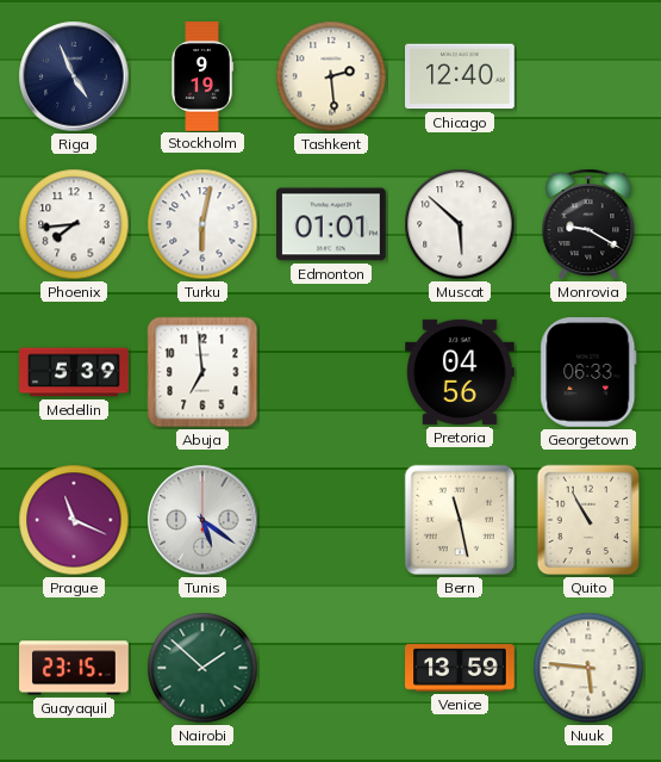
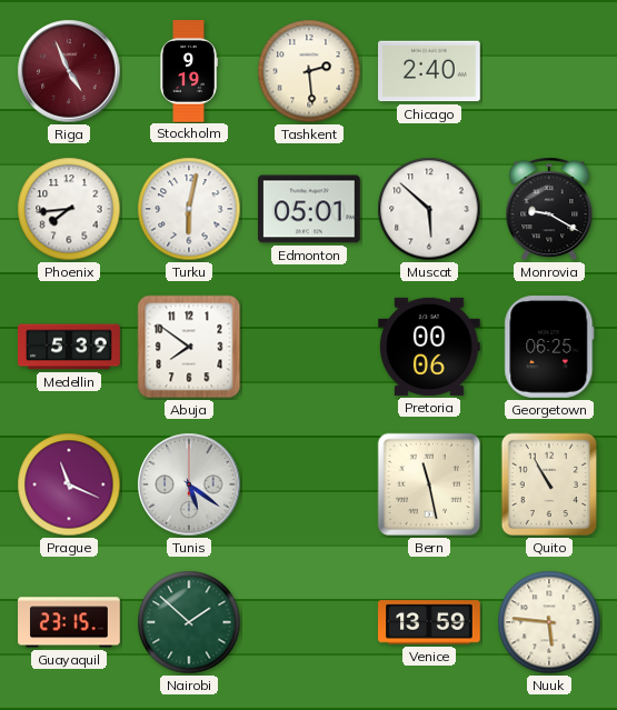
Riga dial: navy -> burgundy
Chicago: 12:40 -> 2:40
Edmonton: 01:01 -> 05:01
Abuja: 6:59 -> 7:51
Pretoria: 04:56 -> 00:06
Georgetown: 06:33 -> 06:25
